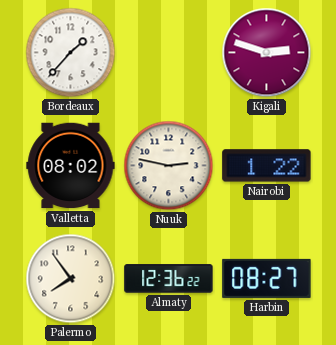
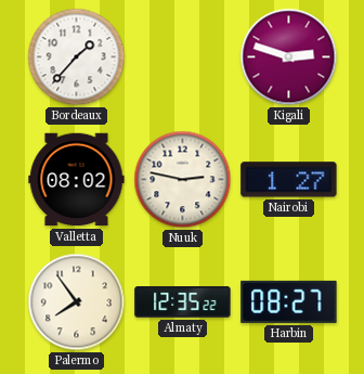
Nairobi: 1:22 -> 1:27
Almaty: 12:36 -> 12:35
